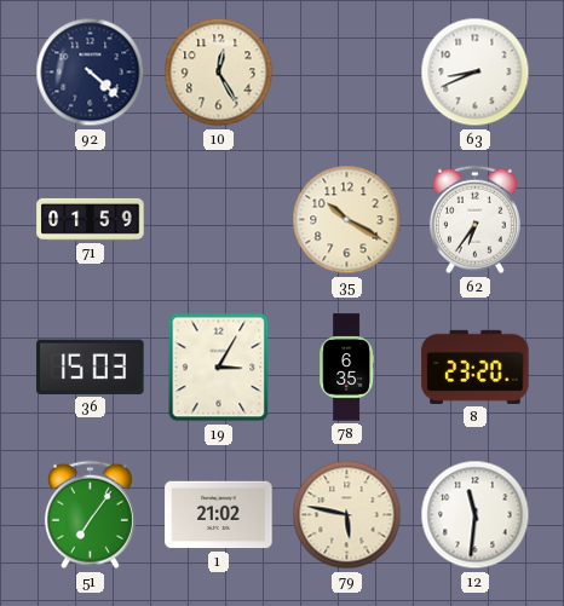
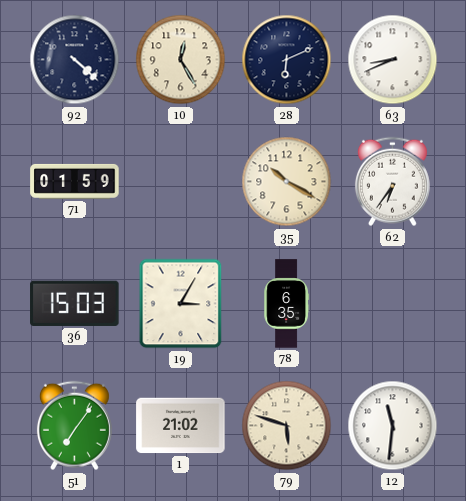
28: none -> 6:11
8: 23:20 -> none
79: 5:47 -> 5:48
